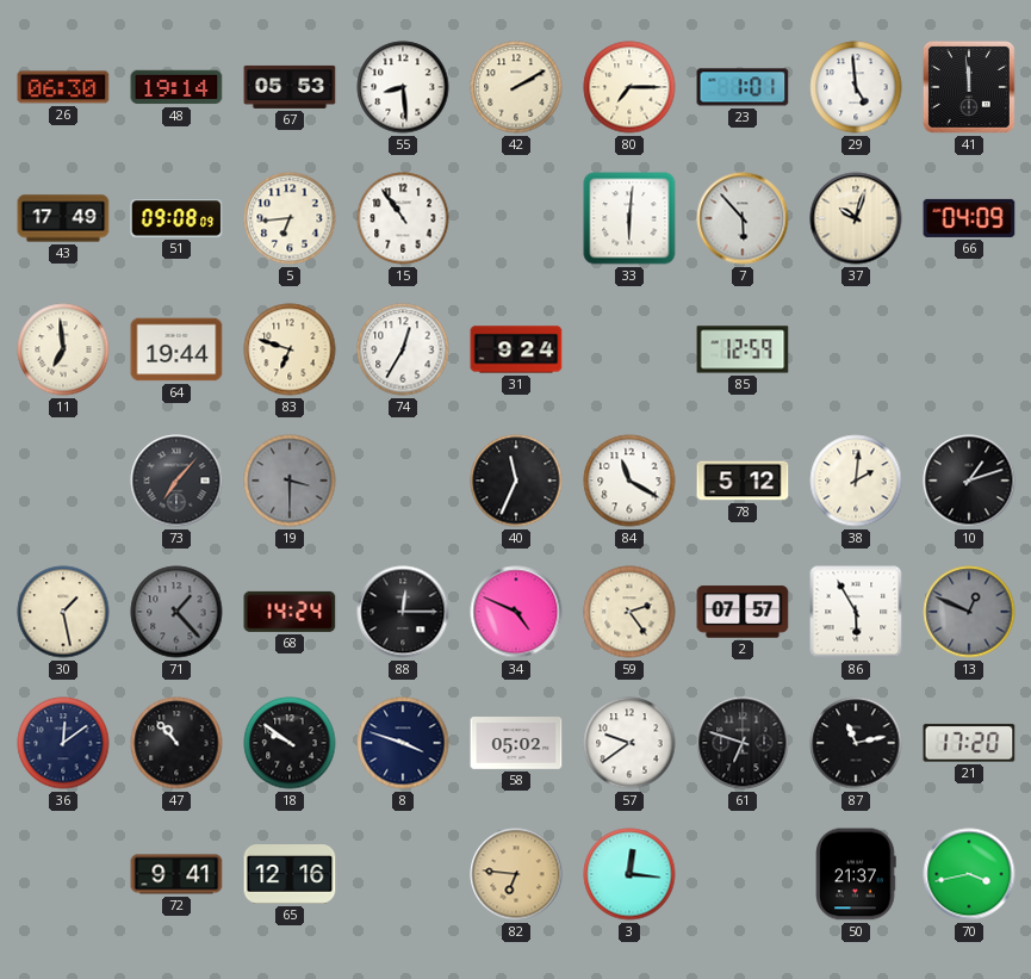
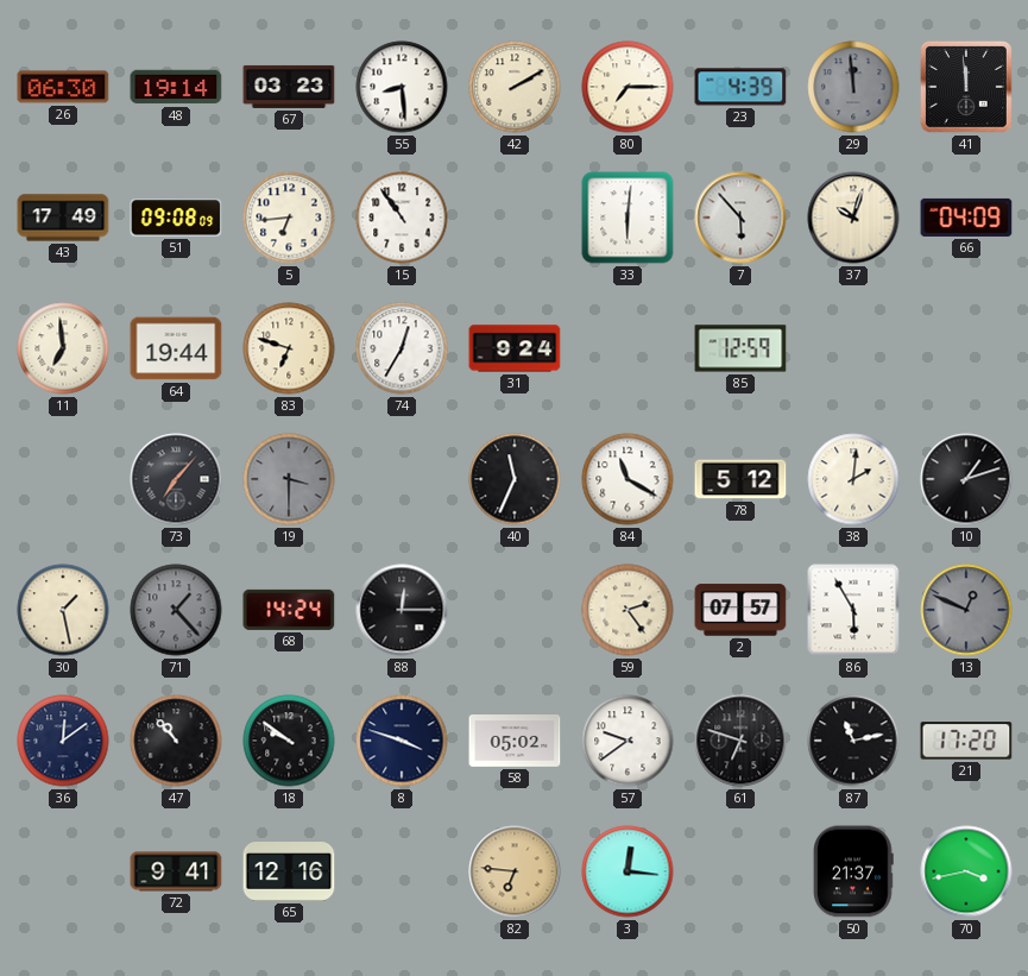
67: 05:53 -> 03:23
23: 1:01 -> 4:39
29: 4:59 -> 11:59
29 dial: white -> grey
34: 4:49 -> none
